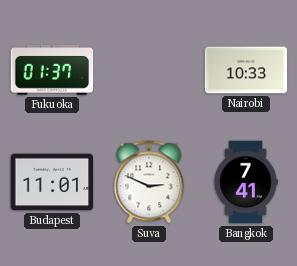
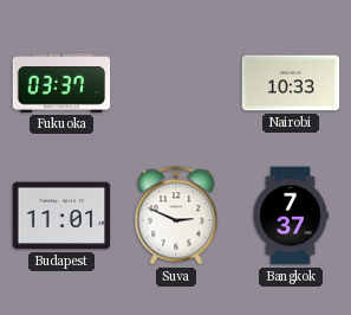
Fukuoka: 01:37 -> 03:37
Bangkok: 7:41 -> 7:37
